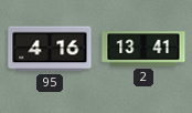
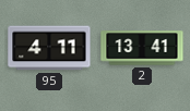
95: 4:16 -> 4:11
